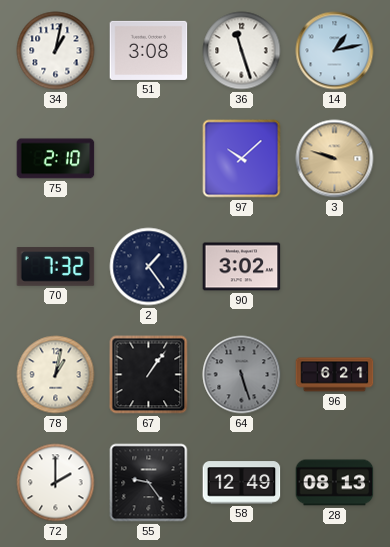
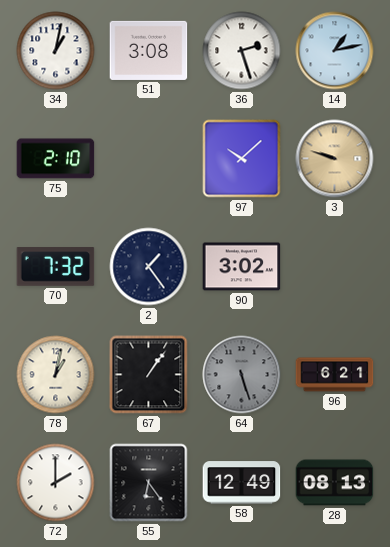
36: 11:27 -> 2:27
55: 9:24 -> 6:24
